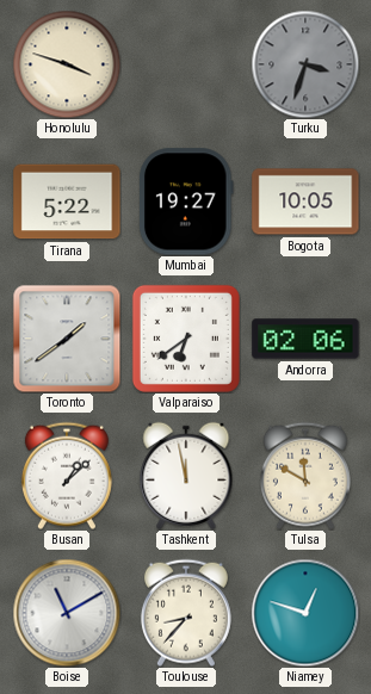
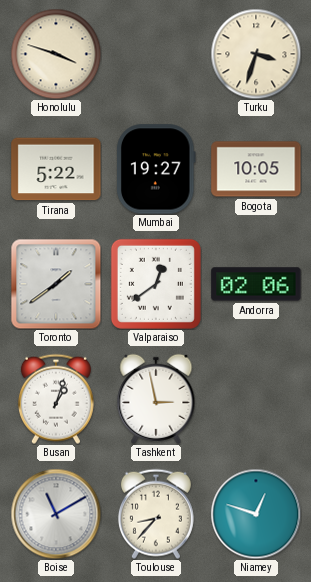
Turku dial: grey -> cream
Valparaiso: 6:39 -> 12:39
Busan: 1:08 -> 1:03
Tashkent: 11:58 -> 2:58
Tulsa: 11:50 -> none
